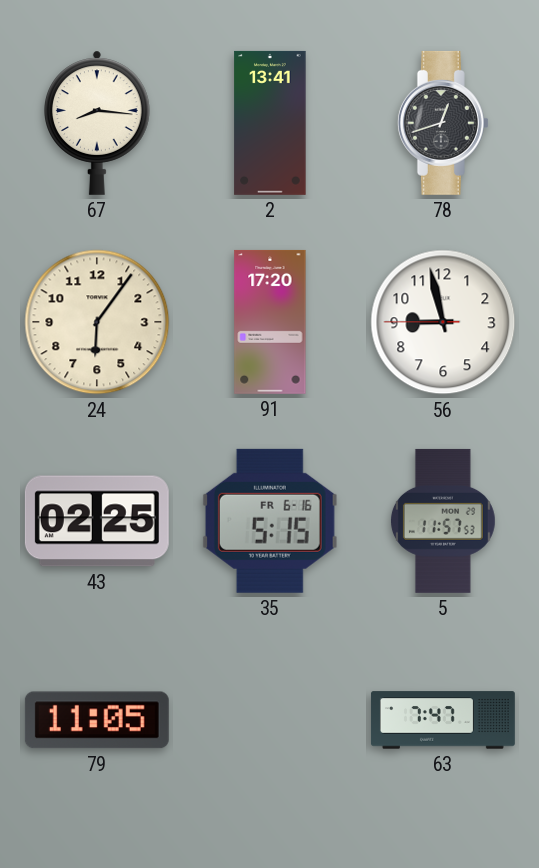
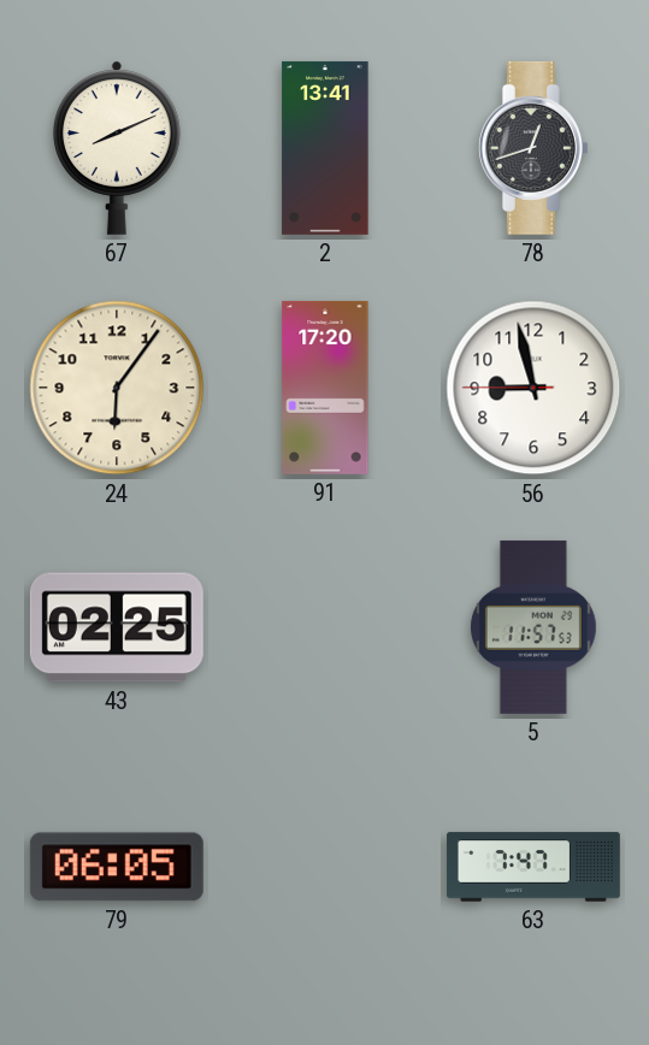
67: 8:16 -> 8:11
35: 5:15 -> none
79: 11:05 -> 06:05
